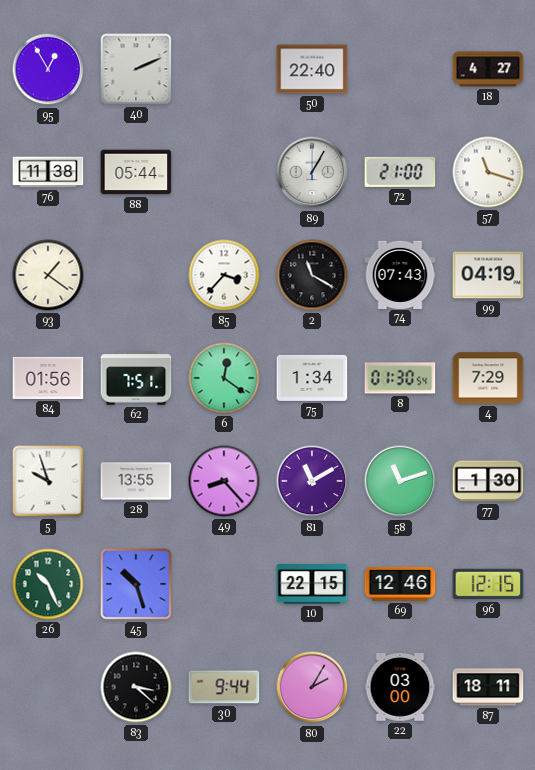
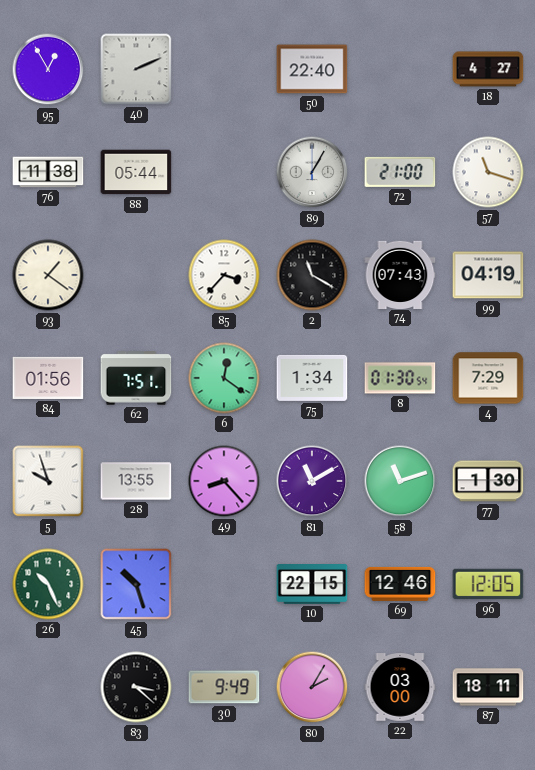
96: 12:15 -> 12:05
30: 9:44 -> 9:49
